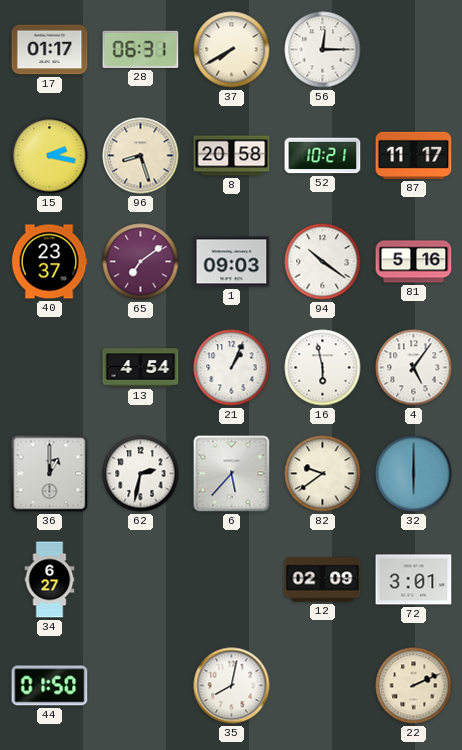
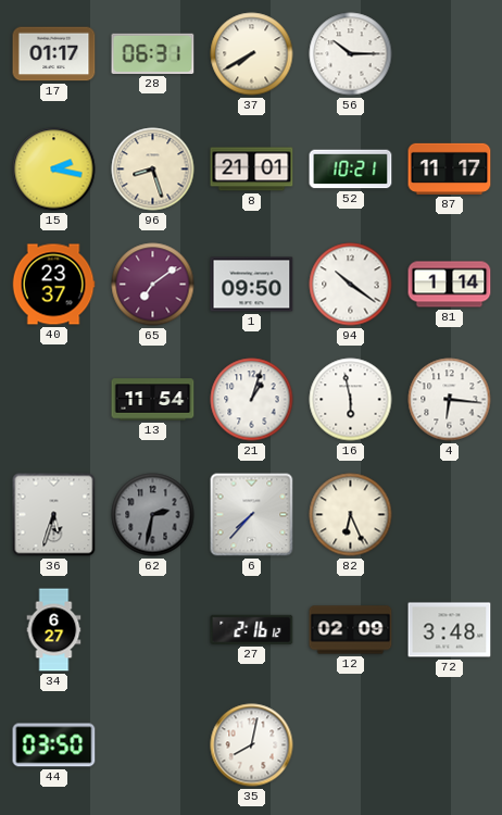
56: 12:15 -> 10:15
8: 20:58 -> 21:01
1: 09:03 -> 09:50
81: 5:16 -> 1:14
13: 4:54 -> 11:54
21: 1:04 -> 1:03
4: 5:06 -> 6:16
36: 1:00 -> 5:33
62 dial: white -> grey
6: 5:37 -> 7:37
82: 9:39 -> 6:26
32: 6:00 -> none
27: none -> 2:16
72: 3:01 -> 3:48
44: 01:50 -> 03:50
22: 2:11 -> none
